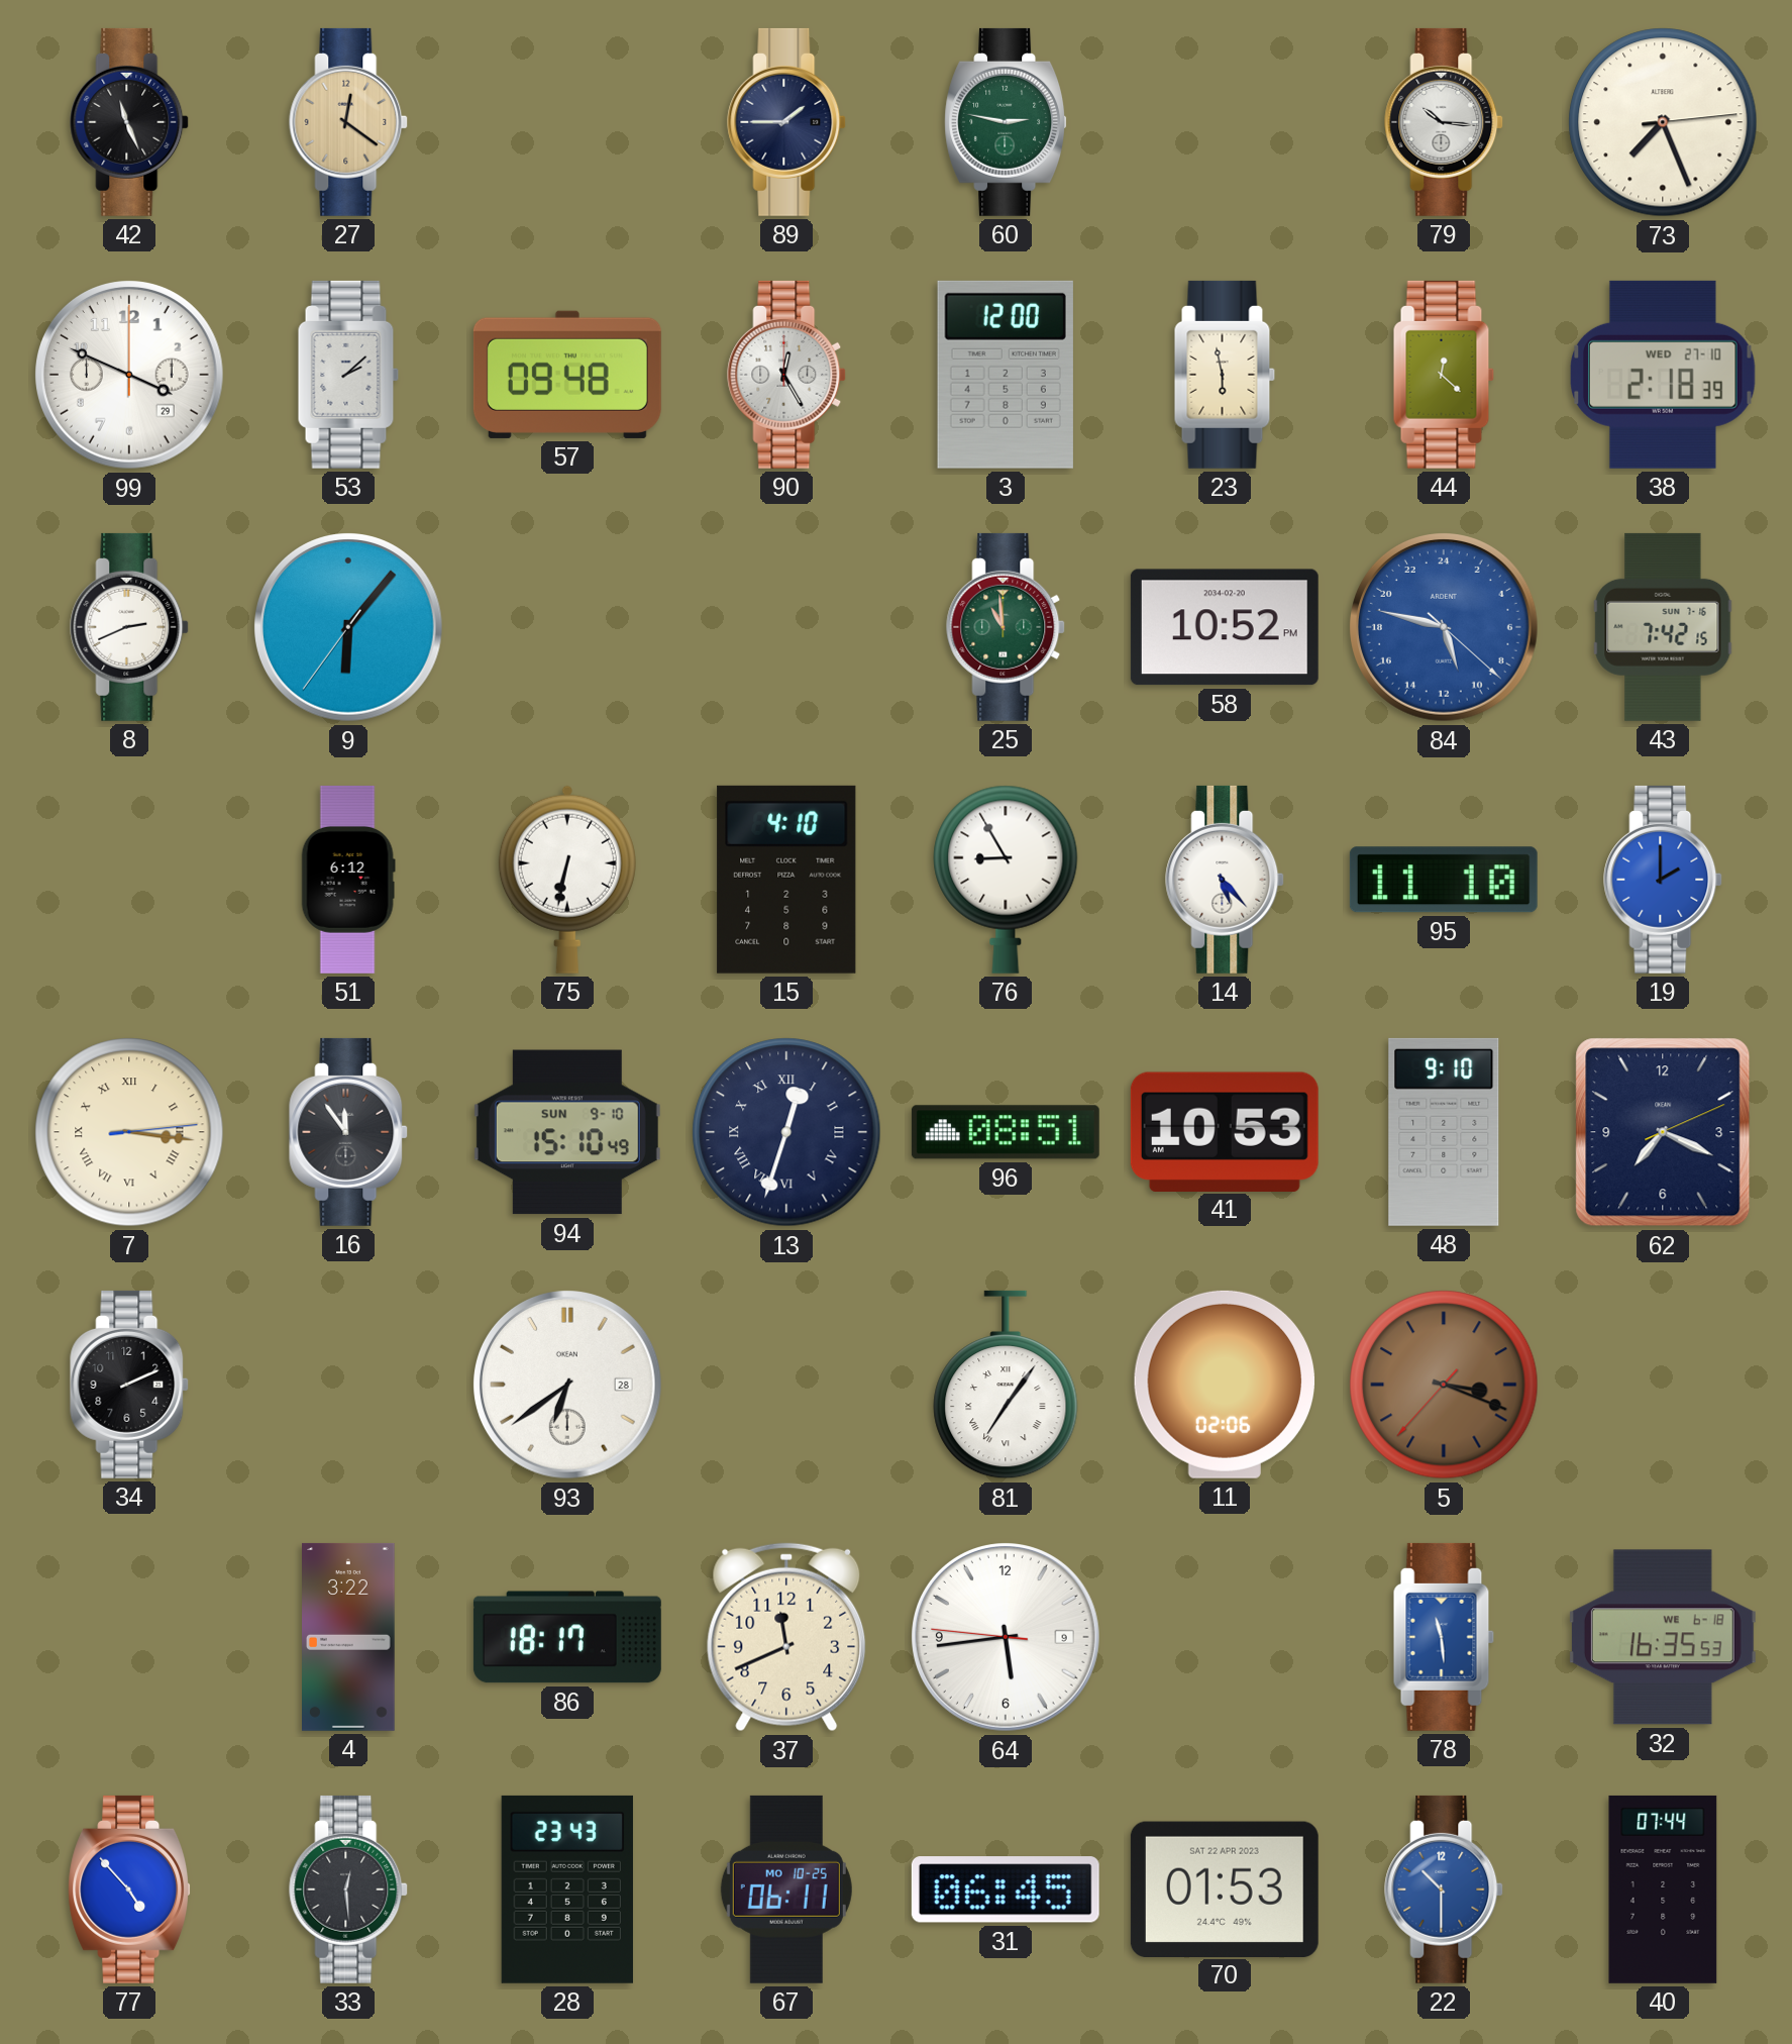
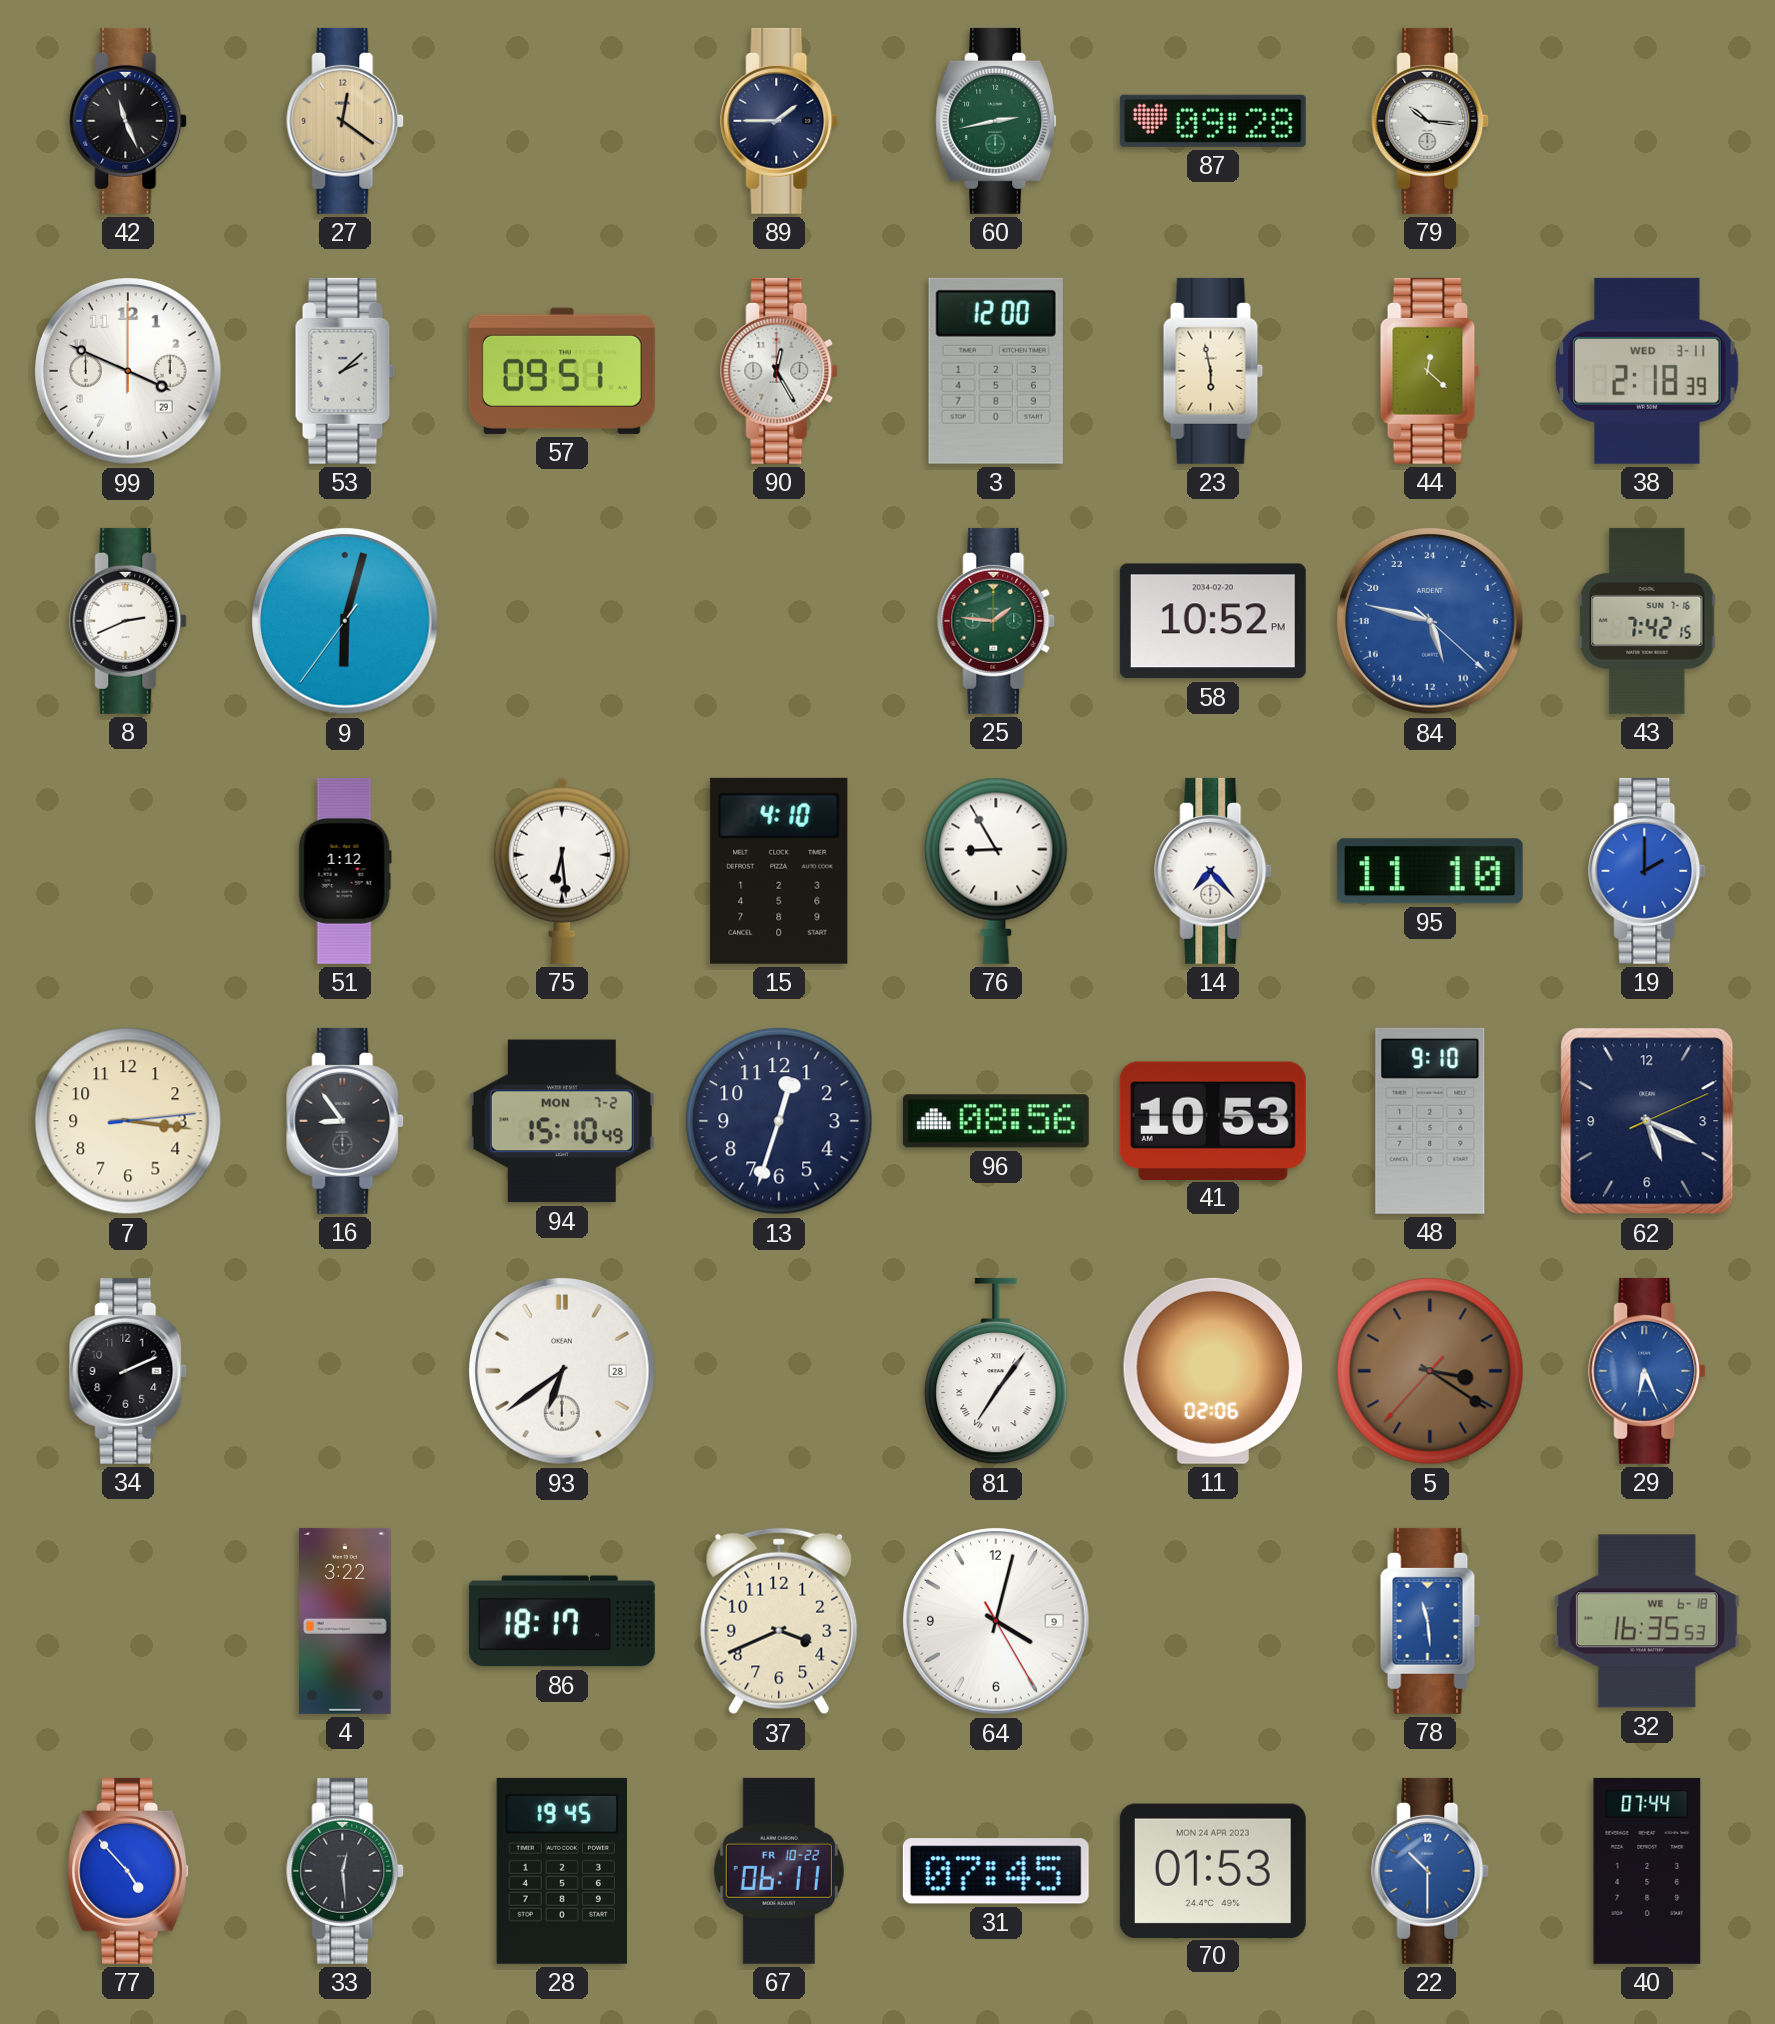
60: 2:47 -> 2:43
87: none -> 09:28
73: 7:26 -> none
57: 09:48 -> 09:51
38 date: WED 27-10 -> WED 3-11
9: 6:06 -> 6:02
25: 10:59 -> 1:46
51: 6:12 -> 1:12
75: 6:32 -> 6:29
14: 5:23 -> 7:23
7 numerals: Roman -> Arabic
16: 11:54 -> 8:54
94 date: SUN 9-10 -> MON 7-2
13 numerals: Roman -> Arabic
96: 08:51 -> 08:56
62: 7:19 -> 5:19
5: 3:18 -> 3:20
29: none -> 6:26
37: 11:41 -> 3:41
64: 5:43 -> 4:02
28: 23:43 -> 19:45
67 date: MO 10-25 -> FR 10-22
31: 06:45 -> 07:45
70 date: SAT 22 APR 2023 -> MON 24 APR 2023
